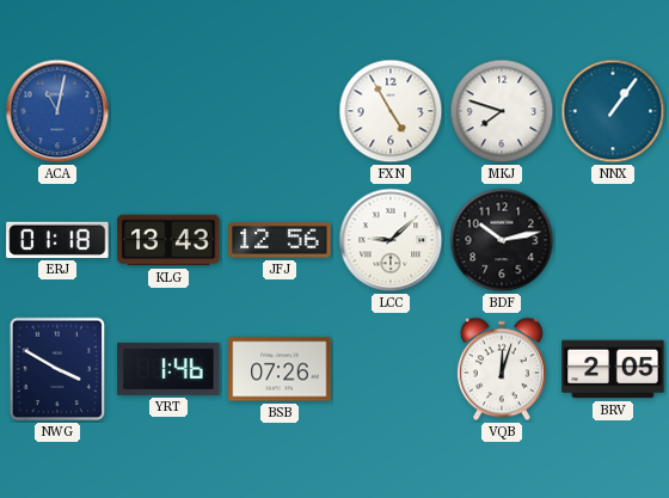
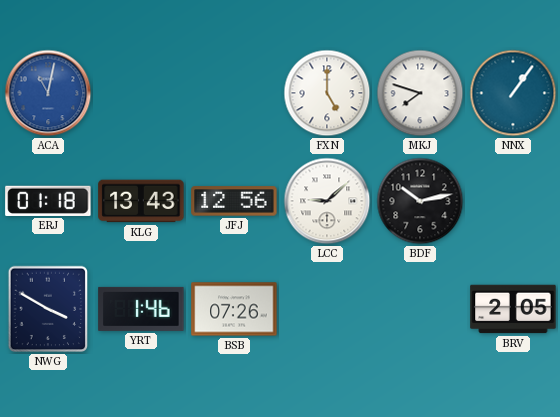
FXN: 4:55 -> 5:00
VQB: 12:03 -> none
